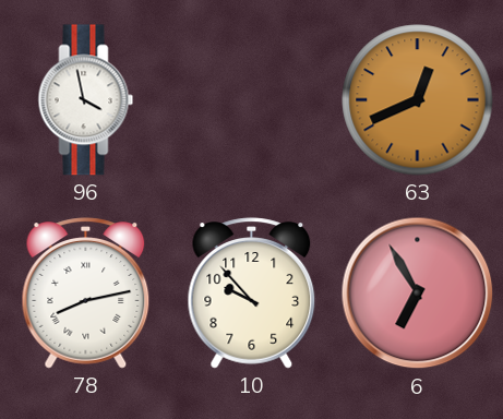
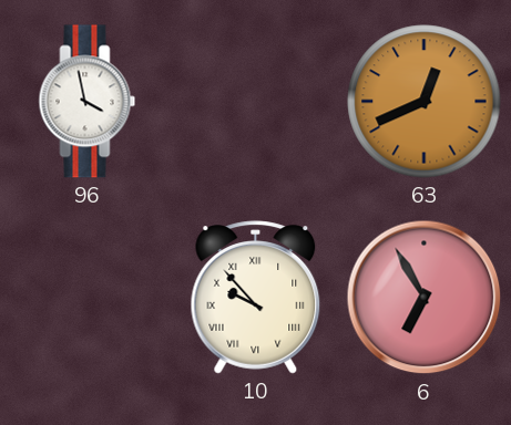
78: 8:13 -> none
10 numerals: Arabic -> Roman
